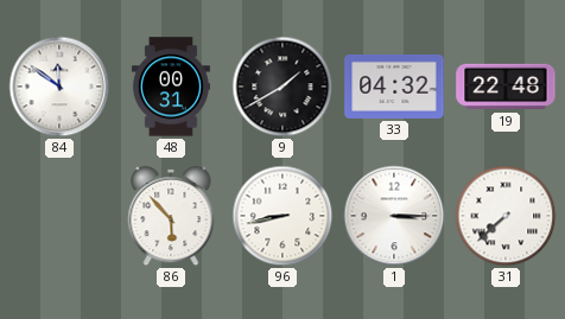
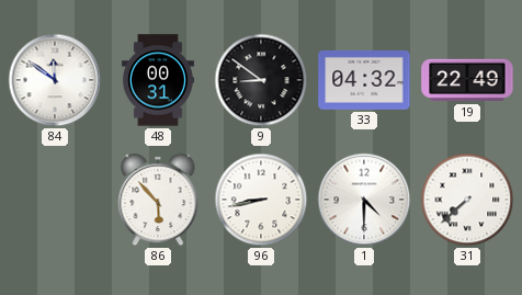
9: 1:40 -> 8:51
19: 22:48 -> 22:49
1: 3:15 -> 4:30
